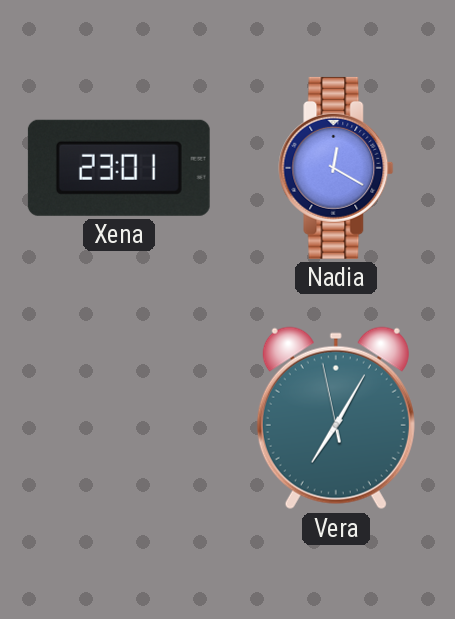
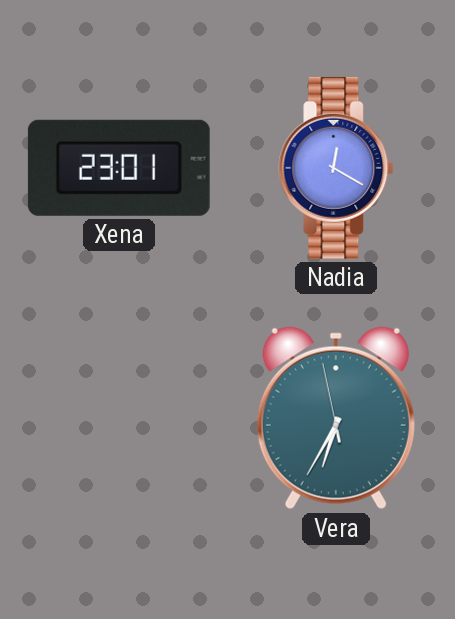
Vera: 7:04 -> 6:34
